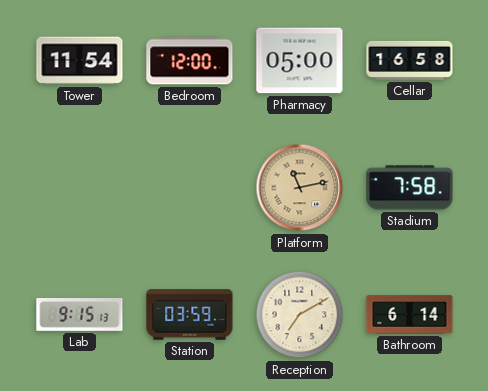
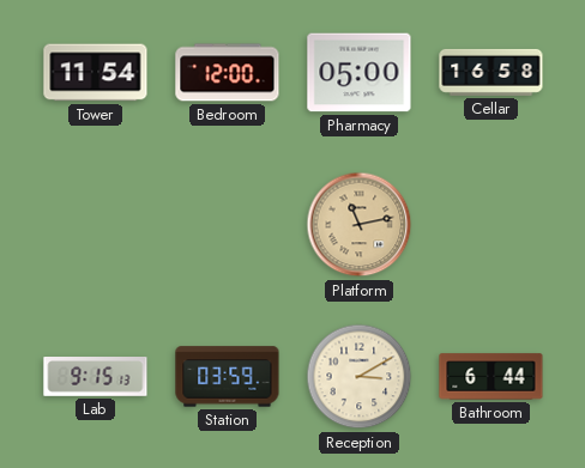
Stadium: 7:58 -> none
Reception: 7:10 -> 3:10
Bathroom: 6:14 -> 6:44
